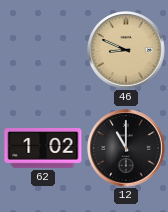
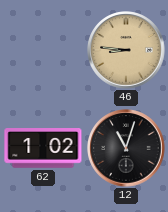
46: 8:49 -> 8:46
12: 11:00 -> 11:03
